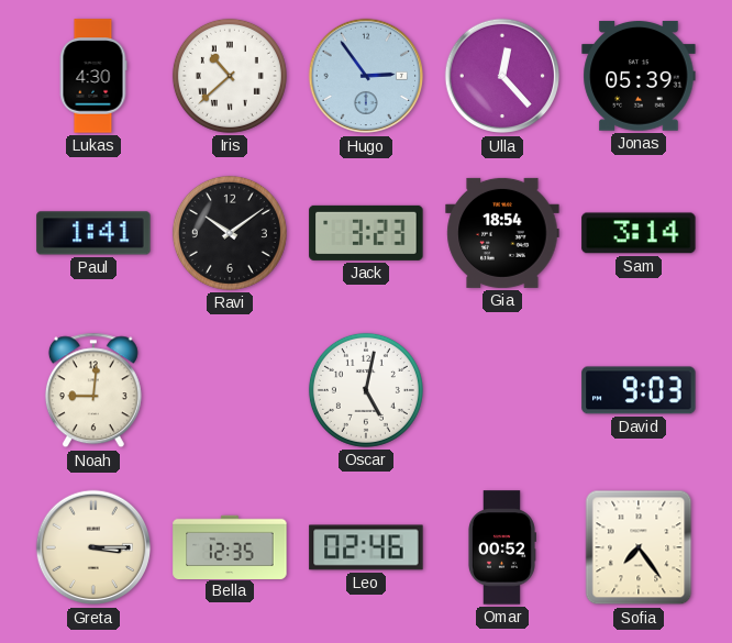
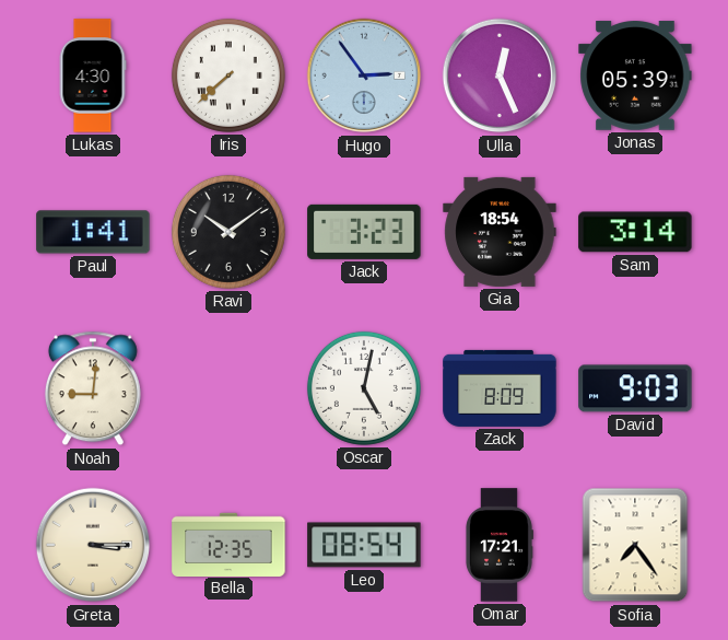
Iris: 10:38 -> 7:38
Ulla: 12:23 -> 12:26
Zack: none -> 8:09
Leo: 02:46 -> 08:54
Omar: 00:52 -> 17:21
